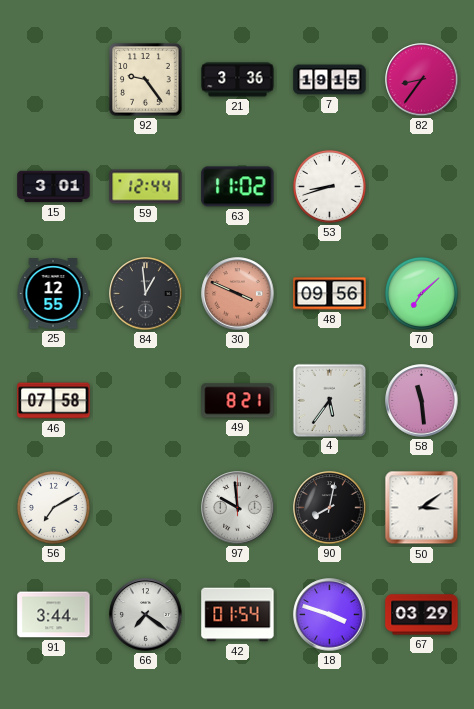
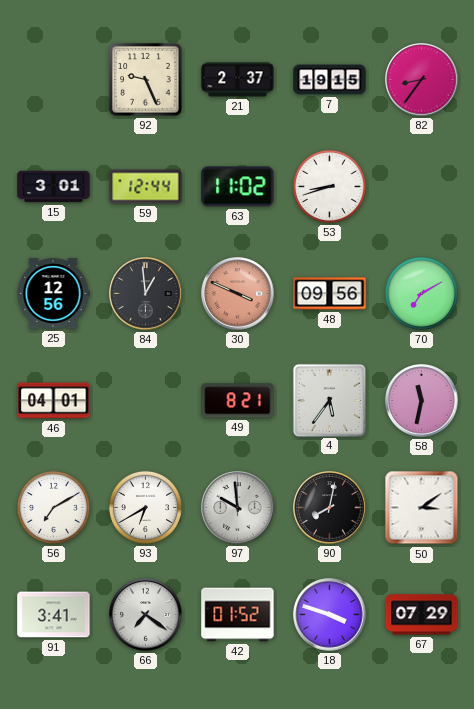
92: 9:24 -> 9:26
21: 3:36 -> 2:37
25: 12:55 -> 12:56
70: 7:08 -> 7:10
46: 07:58 -> 04:01
58: 11:29 -> 11:32
93: none -> 6:40
91: 3:44 -> 3:41
42: 01:54 -> 01:52
67: 03:29 -> 07:29
